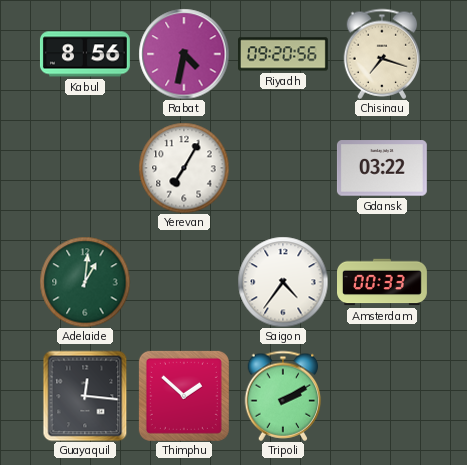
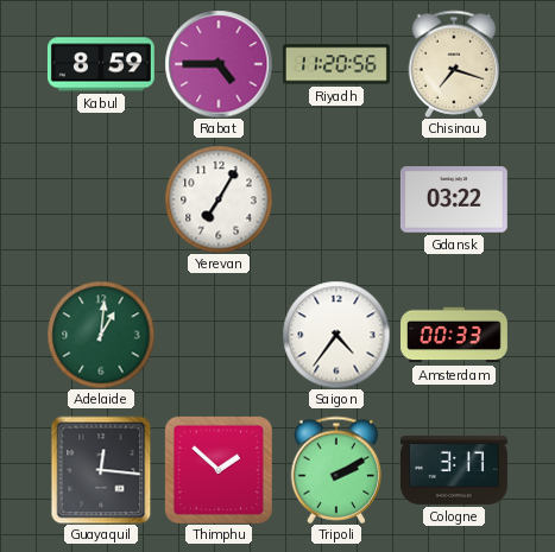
Kabul: 8:56 -> 8:59
Rabat: 4:32 -> 4:45
Riyadh: 09:20 -> 11:20
Cologne: none -> 3:17
